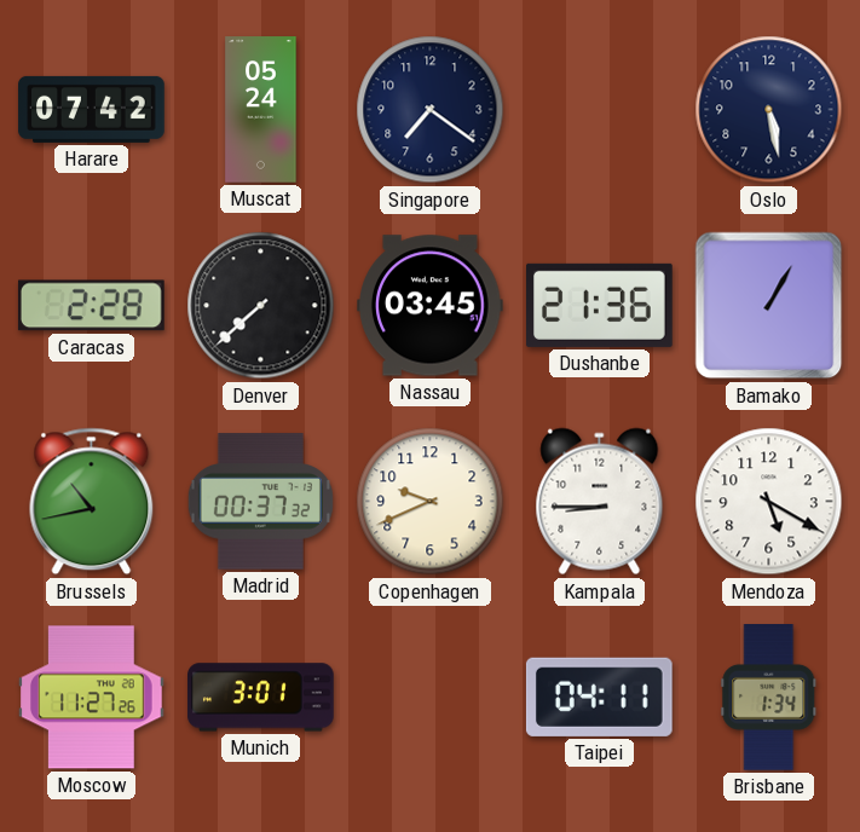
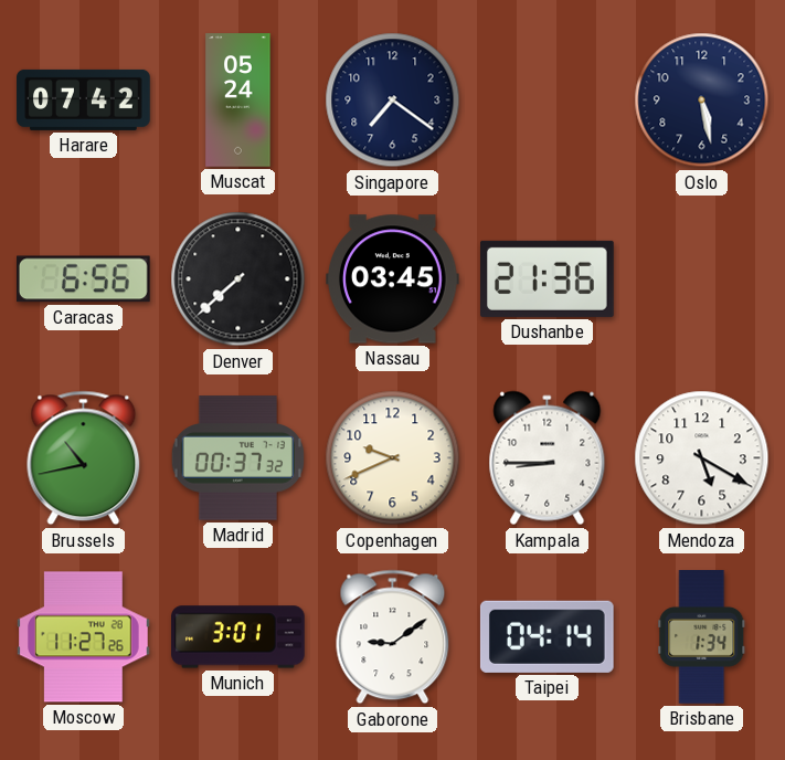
Caracas: 2:28 -> 6:56
Bamako: 1:05 -> none
Gaborone: none -> 9:09
Taipei: 04:11 -> 04:14
